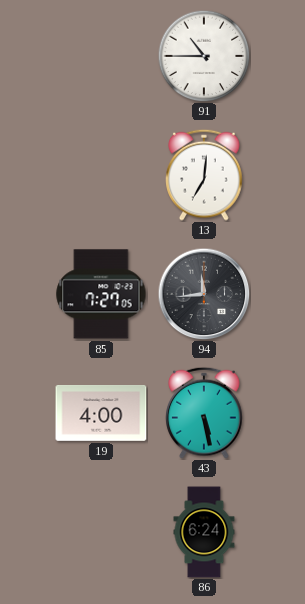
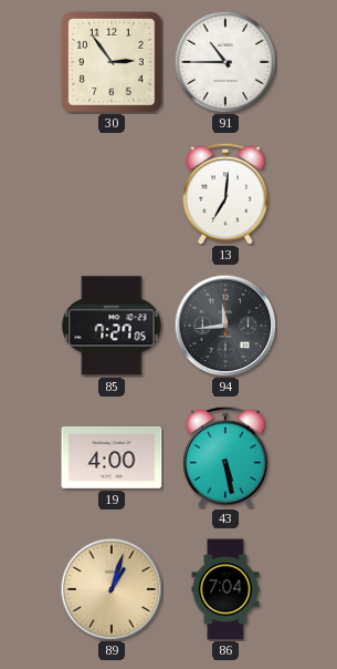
30: none -> 2:54
89: none -> 1:03
86: 6:24 -> 7:04
